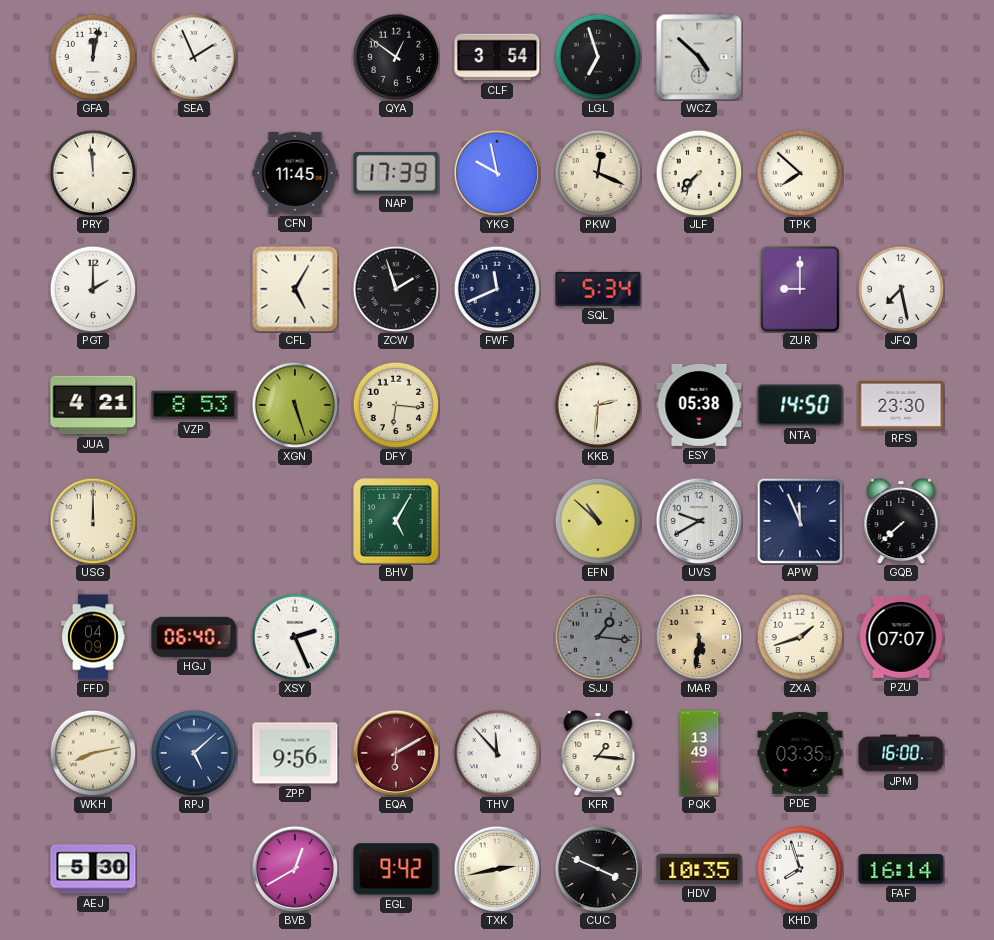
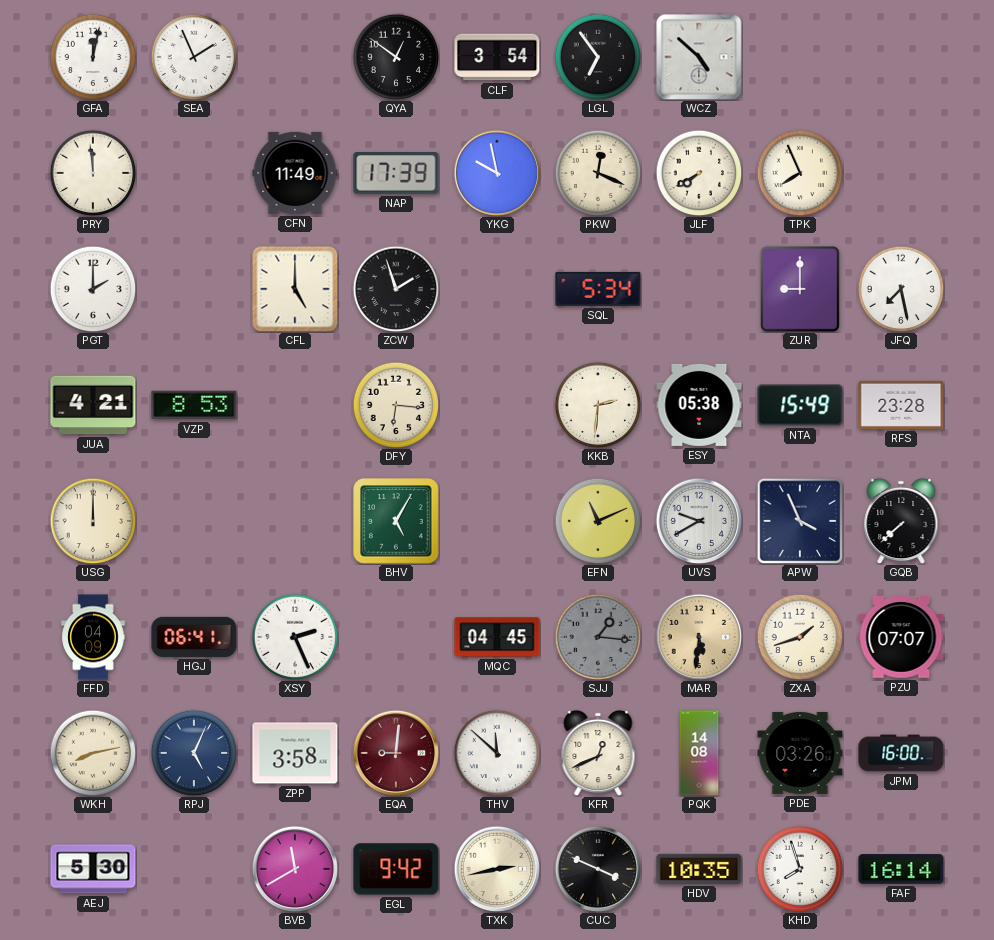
LGL: 6:57 -> 6:54
CFN: 11:45 -> 11:49
JLF: 7:37 -> 7:40
TPK: 7:52 -> 7:56
CFL: 5:05 -> 5:00
FWF: 11:41 -> none
XGN: 5:27 -> none
NTA: 14:50 -> 15:49
RFS: 23:30 -> 23:28
EFN: 10:52 -> 11:11
APW: 11:56 -> 3:56
HGJ: 06:40 -> 06:41
MQC: none -> 04:45
RPJ: 5:08 -> 5:04
ZPP: 9:56 -> 3:58
EQA: 6:10 -> 9:01
THV: 11:53 -> 11:52
KFR: 1:16 -> 12:41
PQK: 13:49 -> 14:08
PDE: 03:35 -> 03:26
BVB: 12:40 -> 11:40
